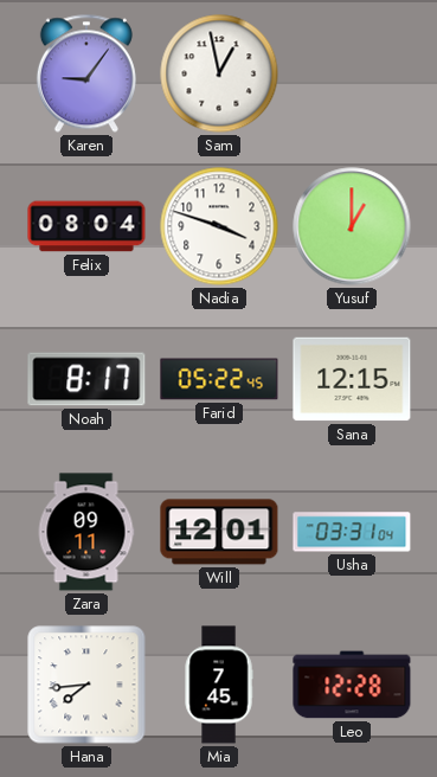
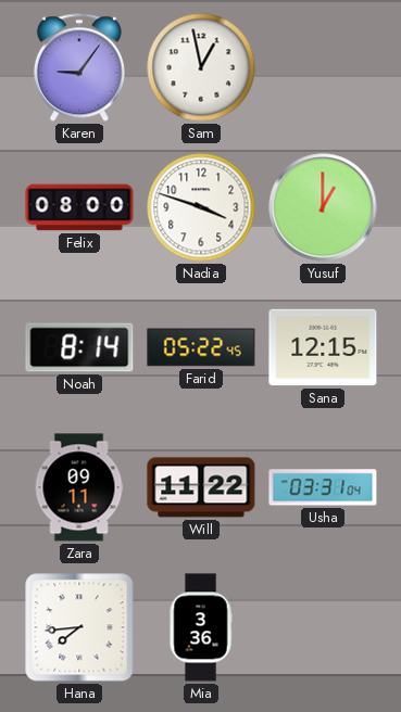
Felix: 08:04 -> 08:00
Noah: 8:17 -> 8:14
Will: 12:01 -> 11:22
Mia: 7:45 -> 3:36
Leo: 12:28 -> none
